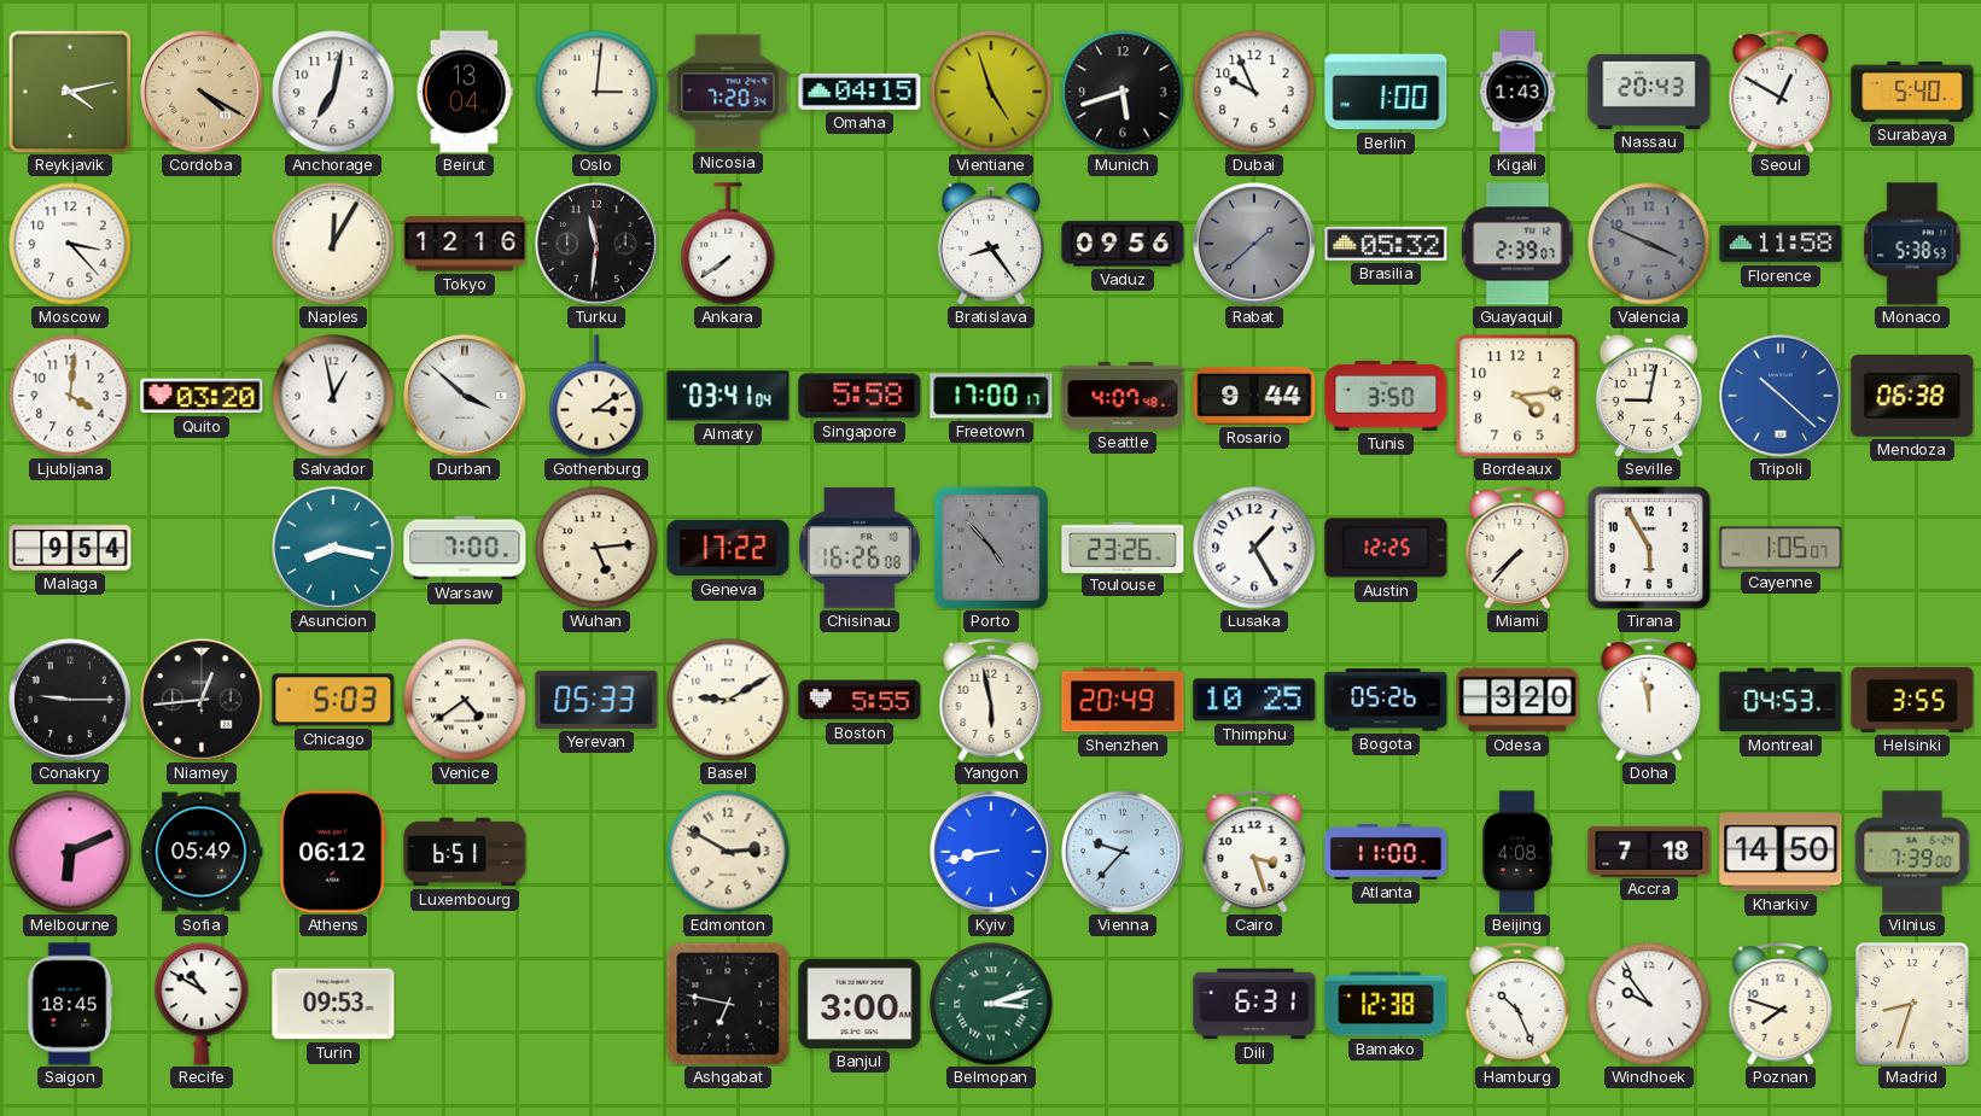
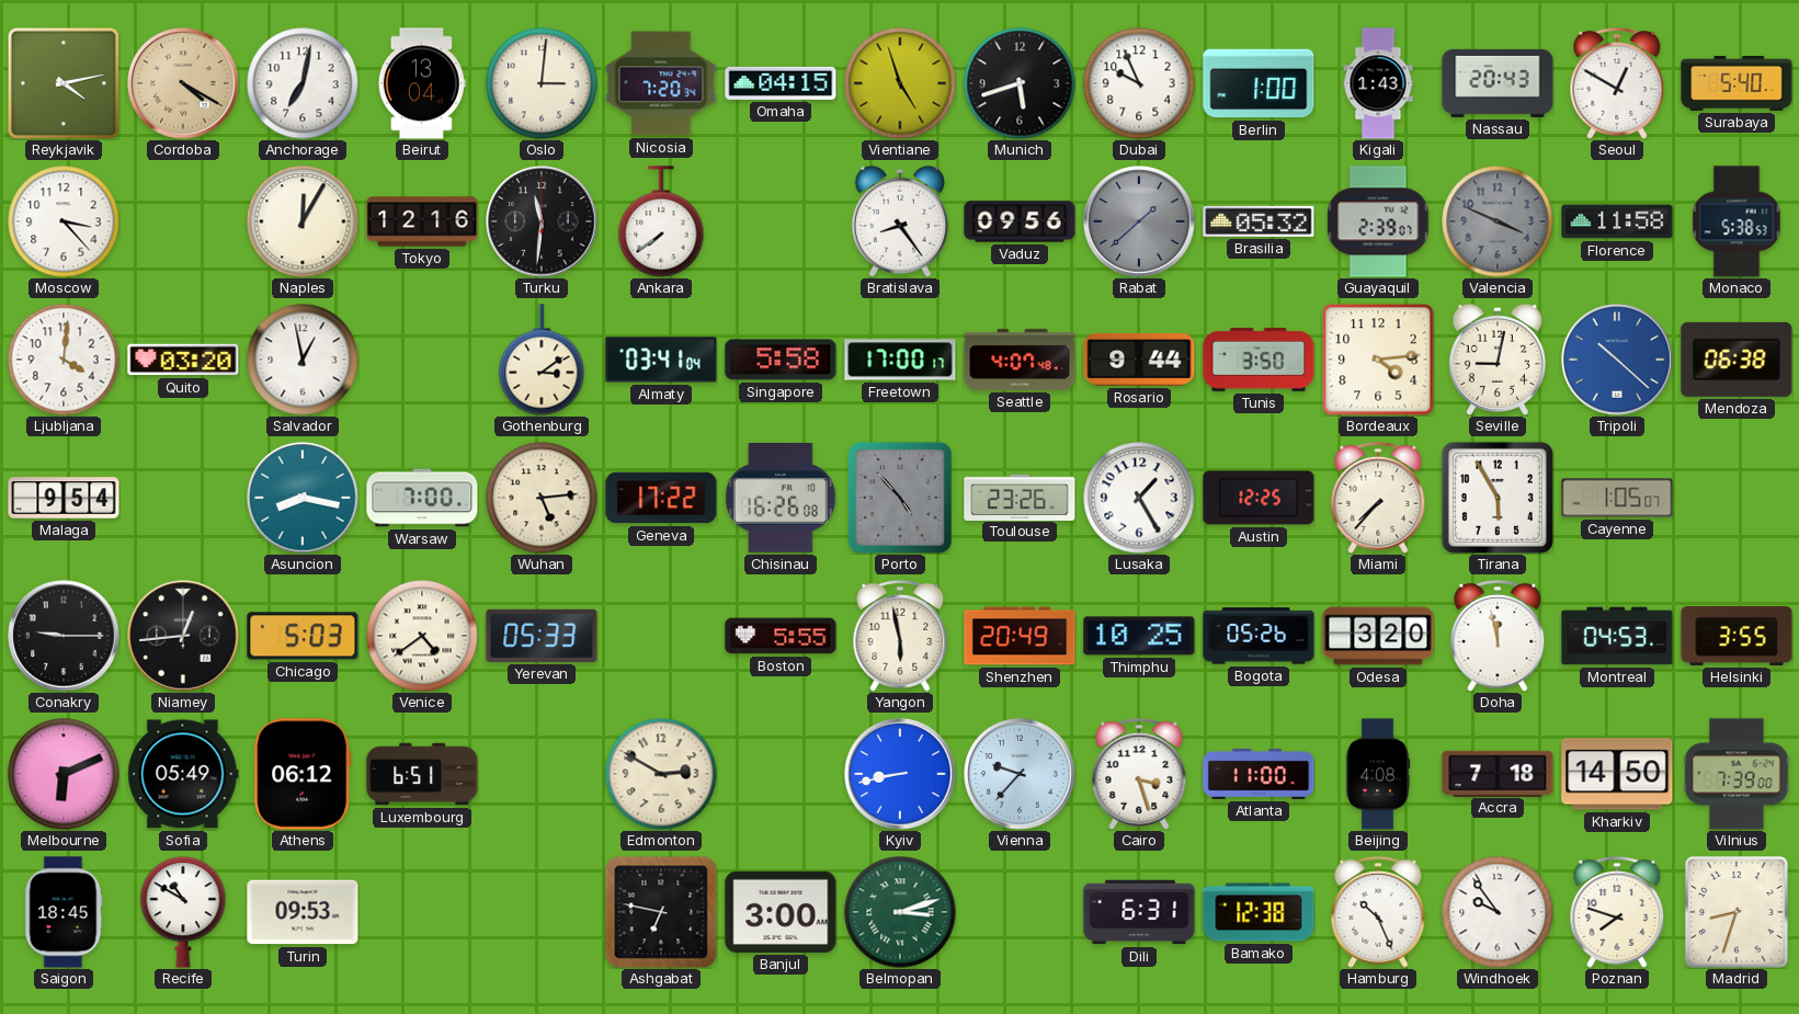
Durban: 3:52 -> none
Basel: 9:10 -> none
